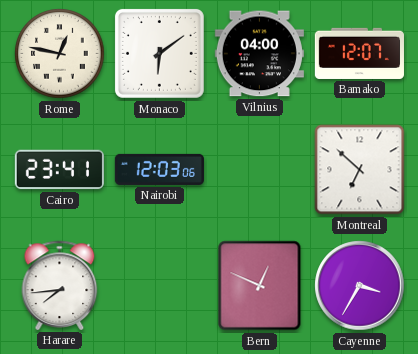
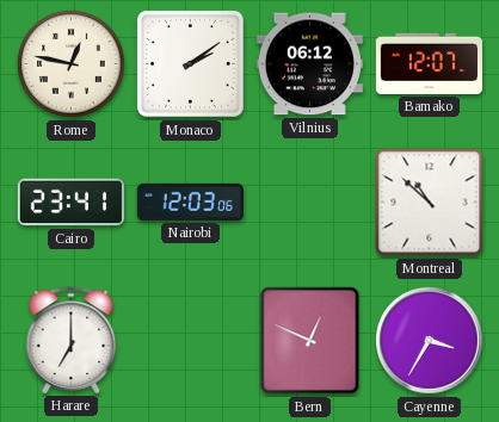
Monaco: 6:09 -> 2:09
Vilnius: 04:00 -> 06:12
Montreal: 6:52 -> 10:52
Harare: 7:44 -> 7:00
